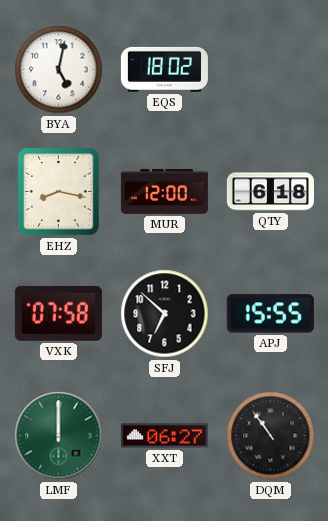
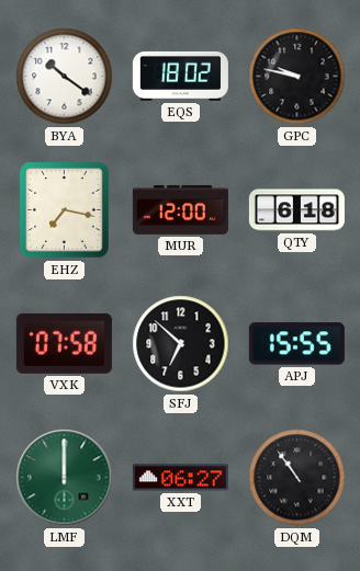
BYA: 5:02 -> 10:21
GPC: none -> 9:47
EHZ: 8:17 -> 7:17
